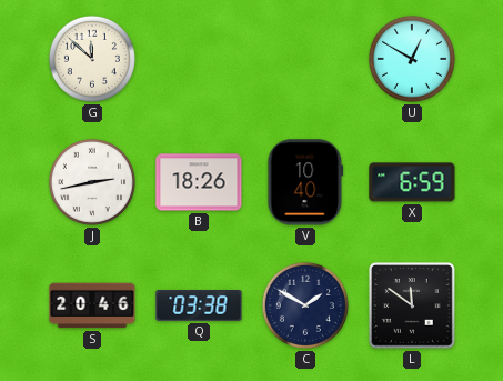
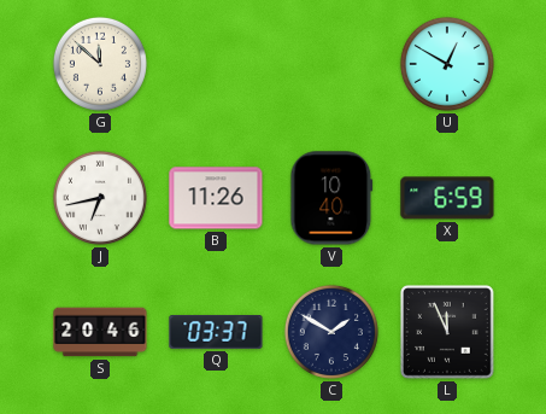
J: 2:43 -> 6:43
B: 18:26 -> 11:26
Q: 03:38 -> 03:37
L: 11:51 -> 11:56
